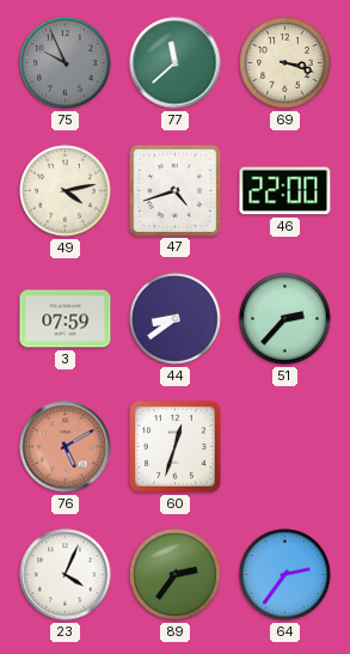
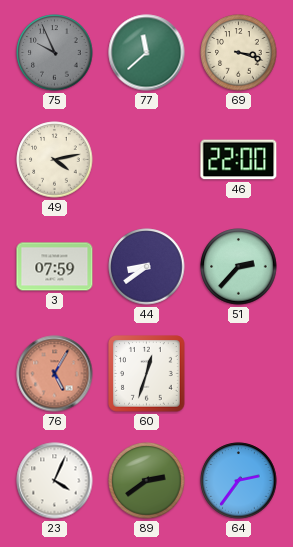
47: 4:42 -> none
76: 5:10 -> 5:05
89: 2:36 -> 2:39
